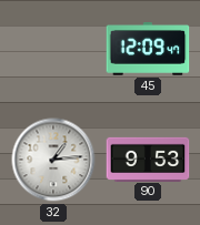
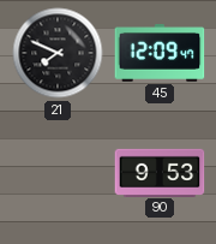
21: none -> 7:49
32: 1:14 -> none
